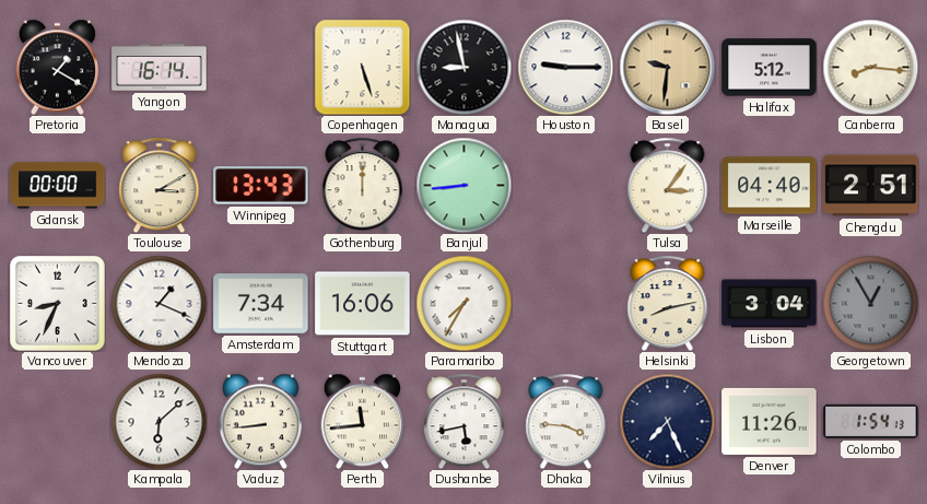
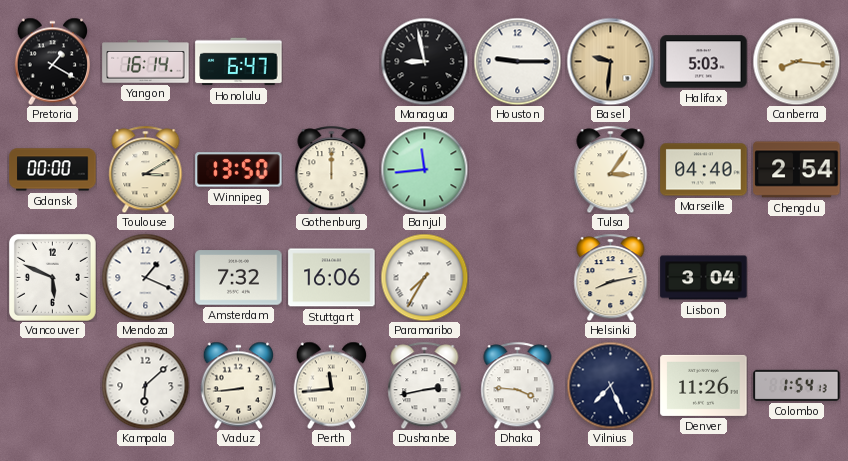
Honolulu: none -> 6:47
Copenhagen: 5:27 -> none
Halifax: 5:12 -> 5:03
Winnipeg: 13:43 -> 13:50
Banjul: 8:44 -> 11:44
Chengdu: 2:51 -> 2:54
Vancouver: 8:34 -> 5:49
Amsterdam: 7:34 -> 7:32
Georgetown: 12:55 -> none
Dushanbe: 5:43 -> 2:43
